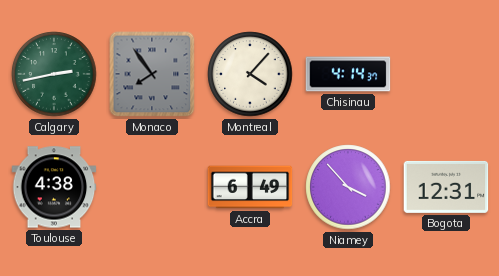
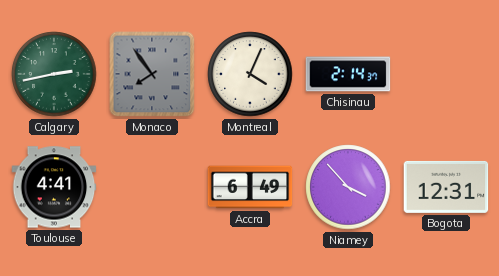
Montreal: 4:07 -> 4:04
Chisinau: 4:14 -> 2:14
Toulouse: 4:38 -> 4:41
